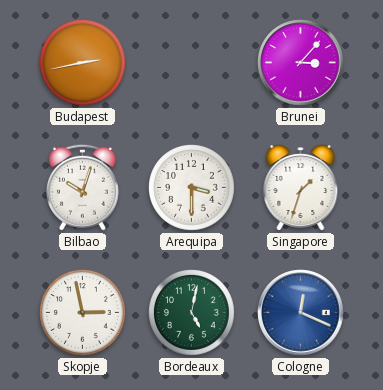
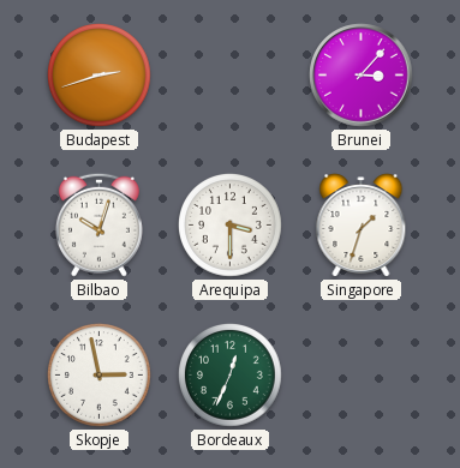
Budapest: 2:43 -> 2:42
Bordeaux: 5:02 -> 12:34
Cologne: 12:19 -> none
